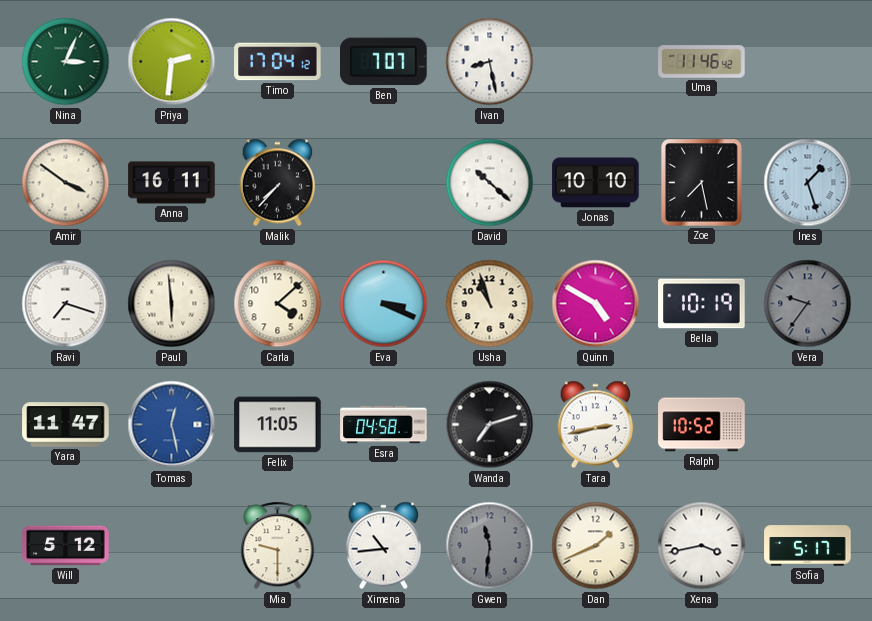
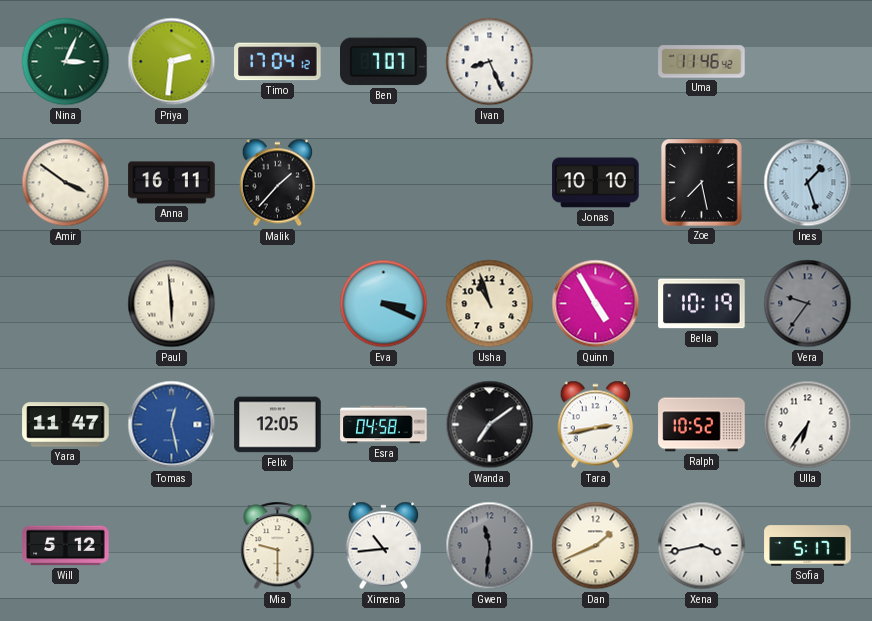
Ivan: 8:28 -> 8:26
Malik: 7:37 -> 1:37
David: 10:22 -> none
Ravi: 7:18 -> none
Carla: 4:08 -> none
Quinn: 4:50 -> 4:55
Felix: 11:05 -> 12:05
Wanda: 7:12 -> 7:09
Ulla: none -> 6:36
